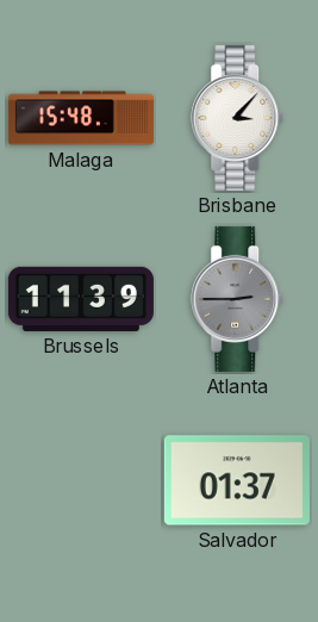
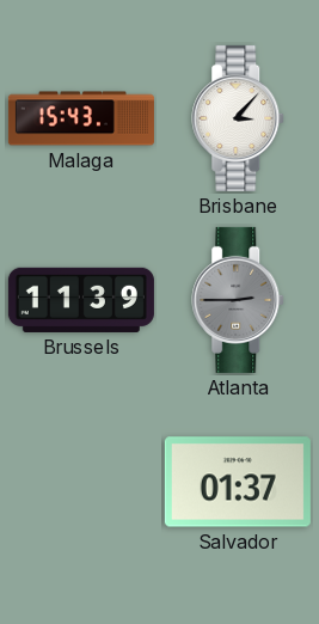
Malaga: 15:48 -> 15:43
